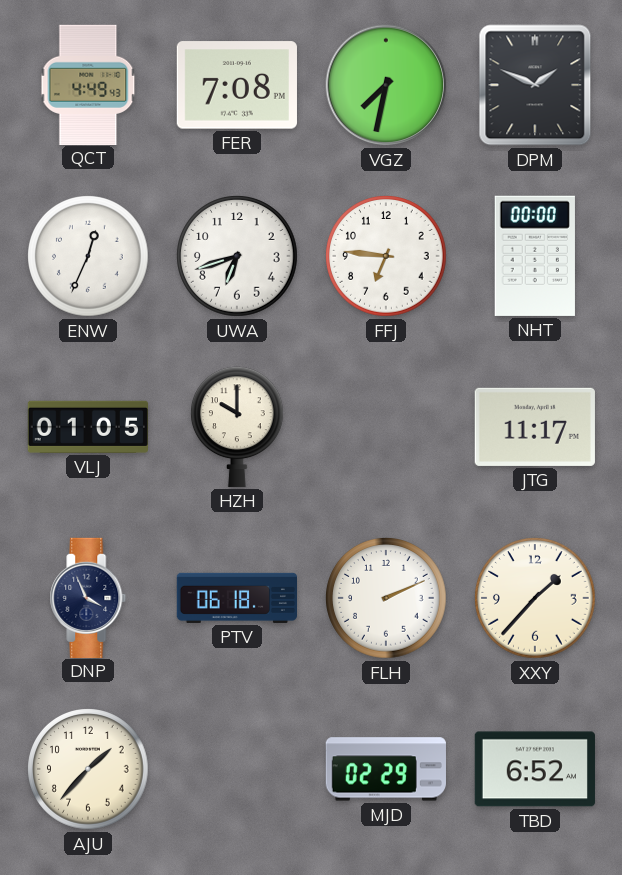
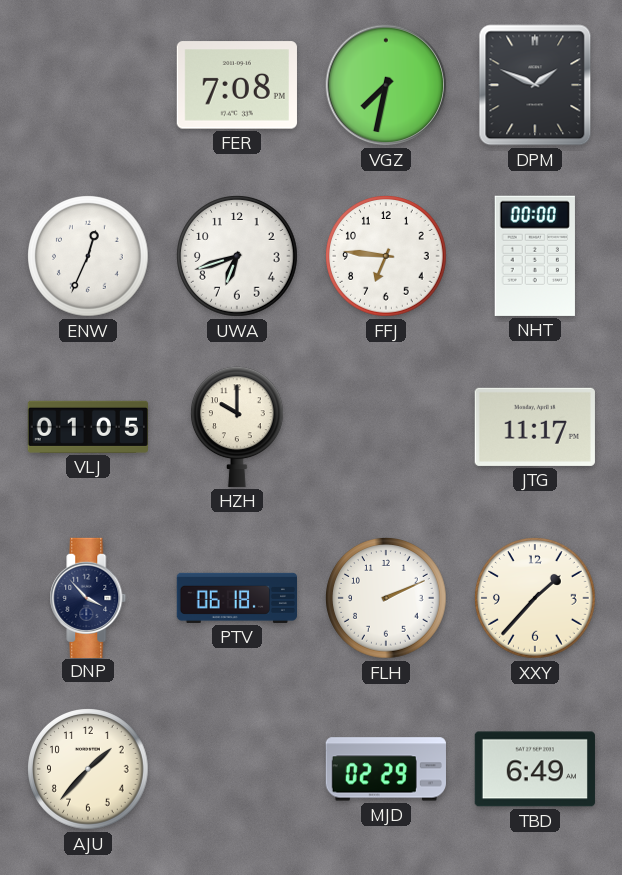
QCT: 4:49 -> none
DNP: 3:56 -> 3:53
TBD: 6:52 -> 6:49
